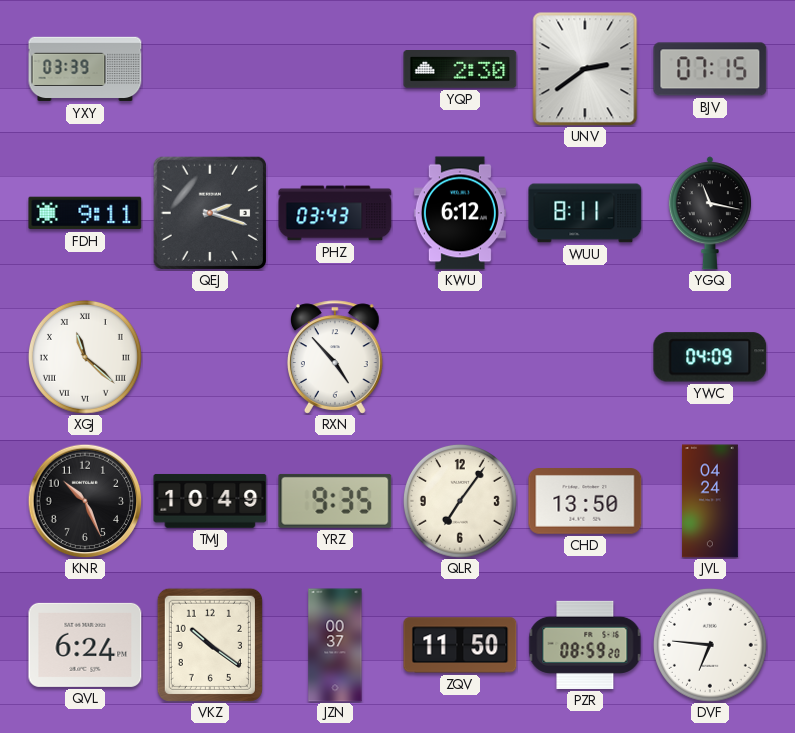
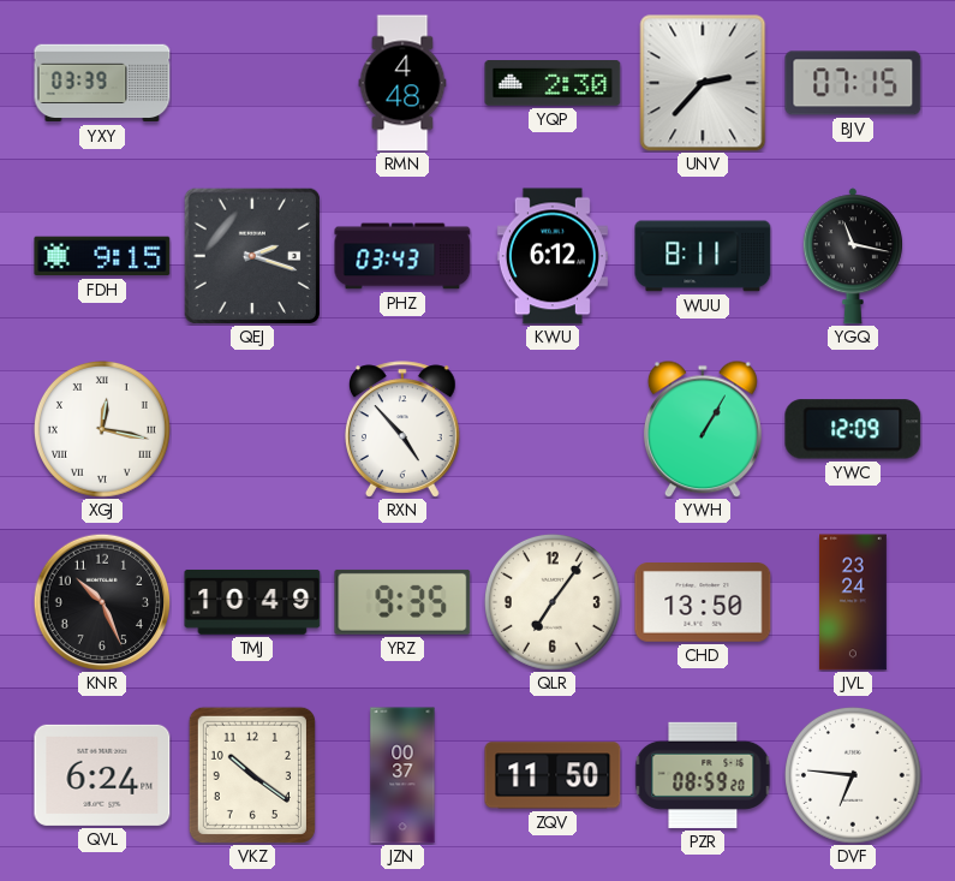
RMN: none -> 4:48
UNV: 2:39 -> 2:37
FDH: 9:11 -> 9:15
XGJ: 11:22 -> 12:17
YWH: none -> 1:05
YWC: 04:09 -> 12:09
JVL: 04:24 -> 23:24
